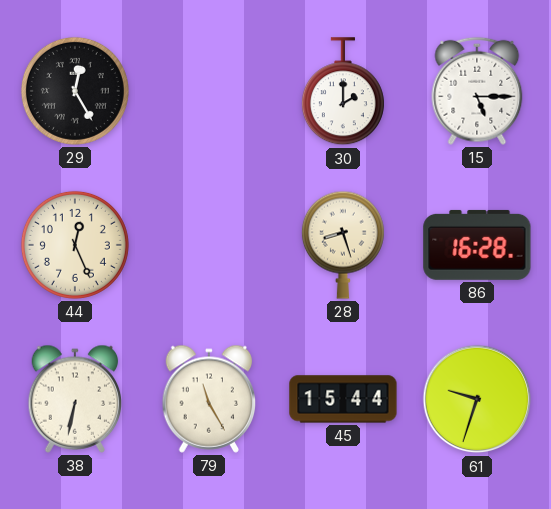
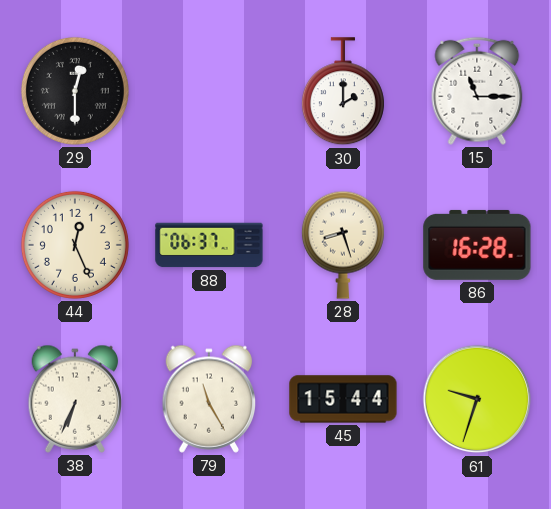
29: 12:25 -> 12:30
15: 5:15 -> 11:15
88: none -> 06:37
38: 6:32 -> 6:34
